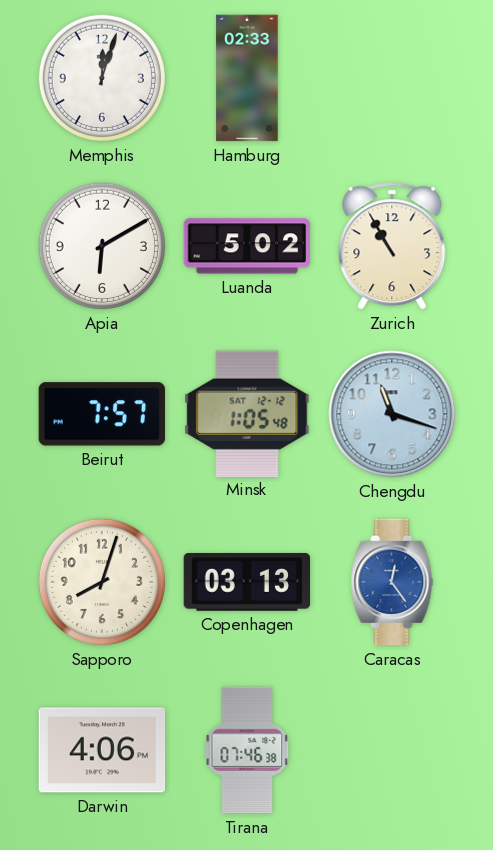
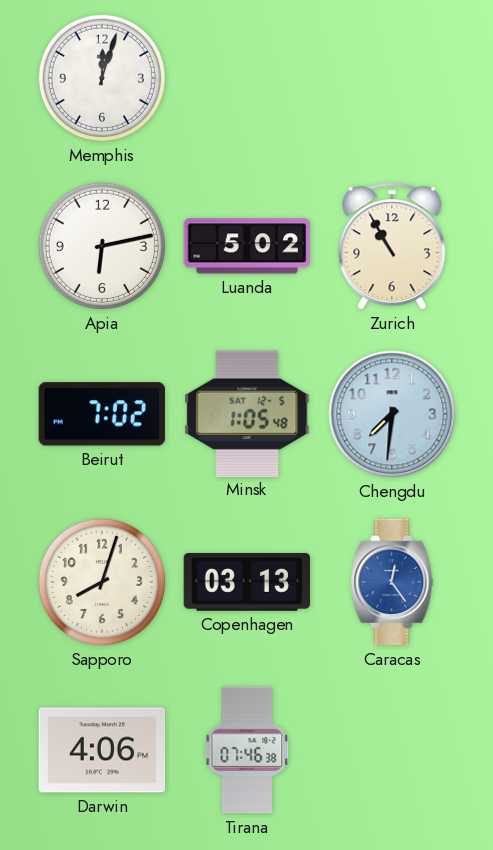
Hamburg: 02:33 -> none
Apia: 6:10 -> 6:13
Beirut: 7:57 -> 7:02
Minsk date: SAT 12-12 -> SAT 12-5
Chengdu: 11:18 -> 7:31
